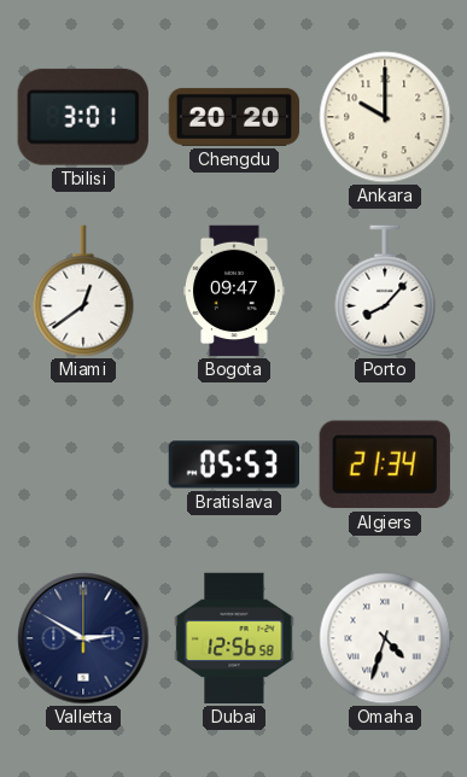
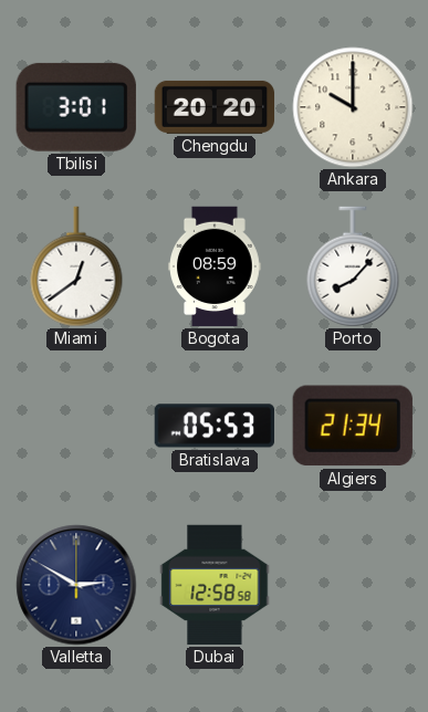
Bogota: 09:47 -> 08:59
Dubai: 12:56 -> 12:58
Omaha: 4:33 -> none
